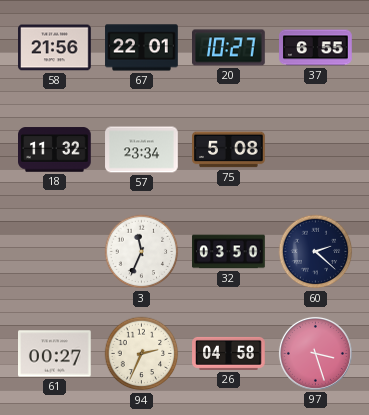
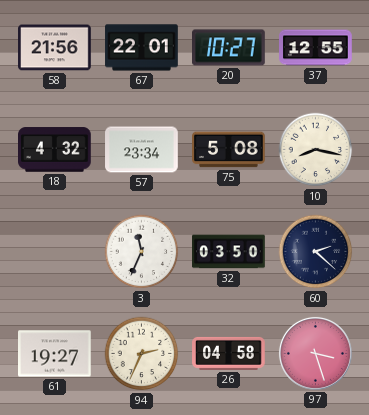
37: 6:55 -> 12:55
18: 11:32 -> 4:32
10: none -> 8:17
61: 00:27 -> 19:27
